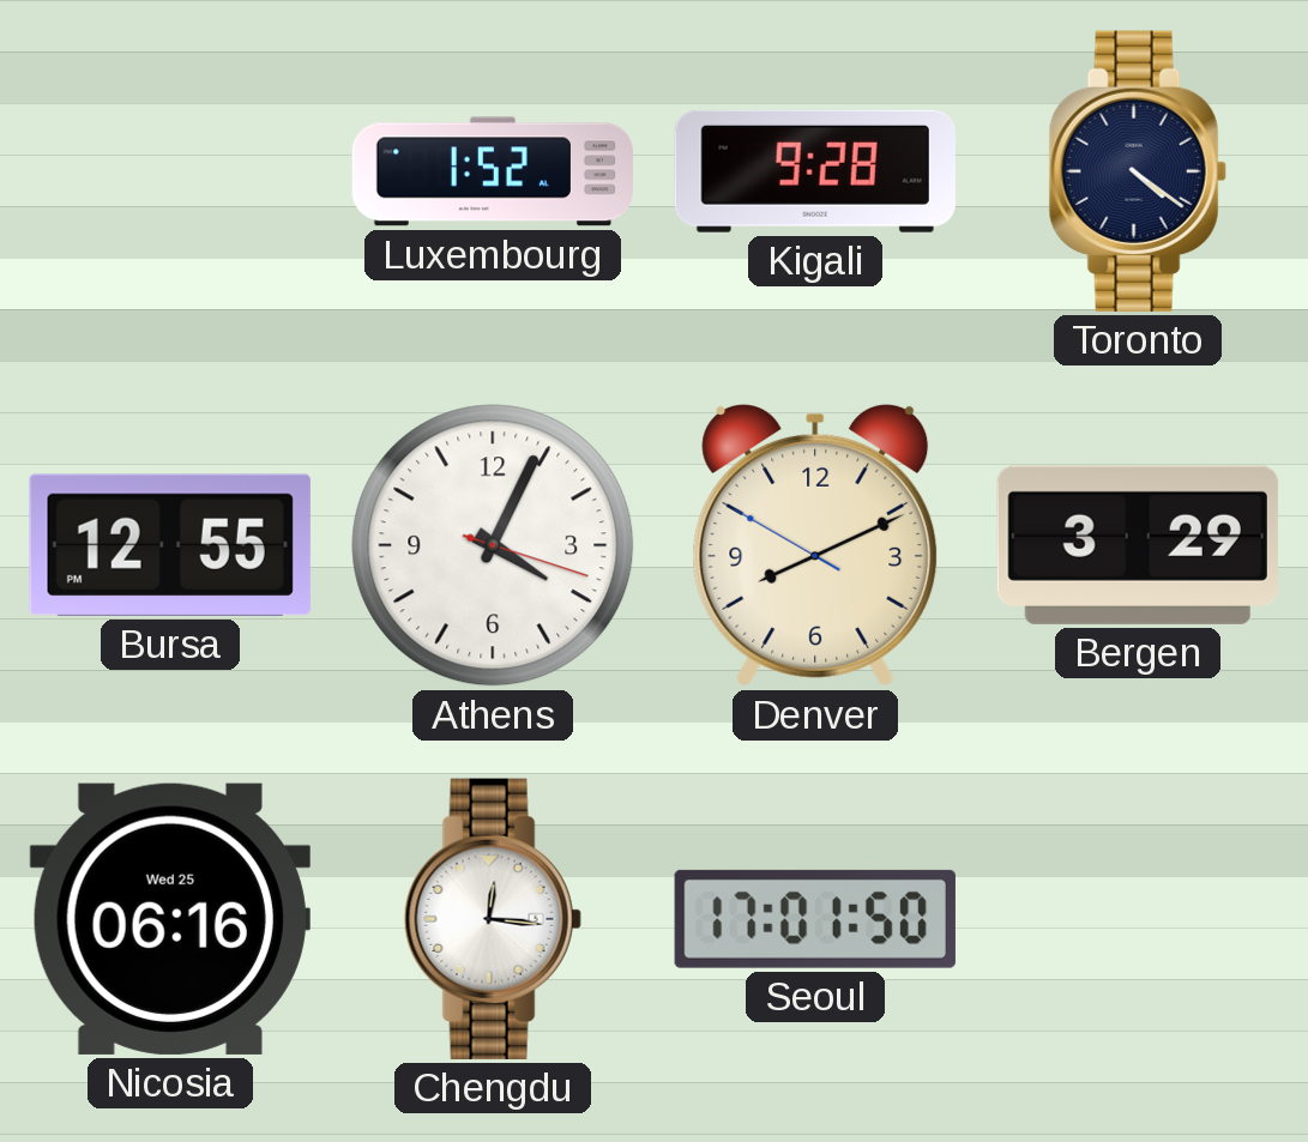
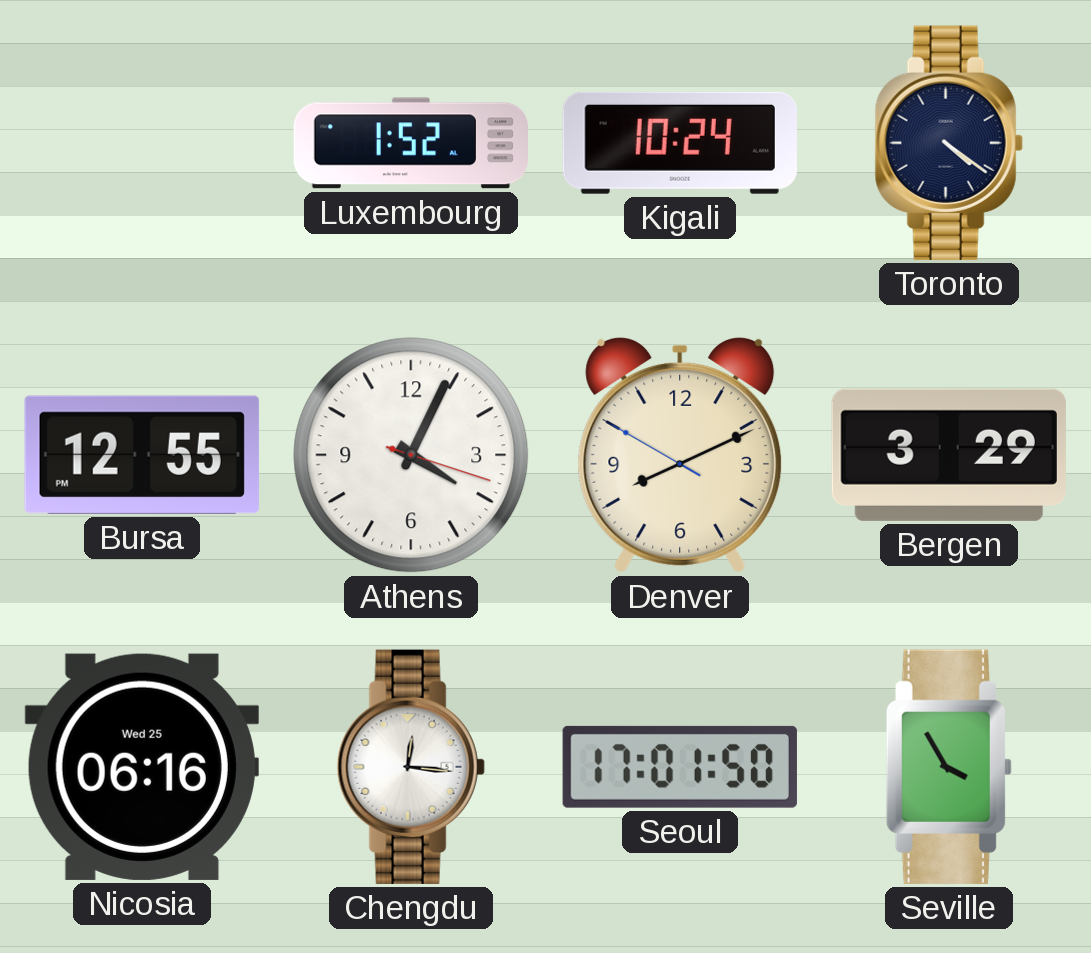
Kigali: 9:28 -> 10:24
Seville: none -> 3:55
